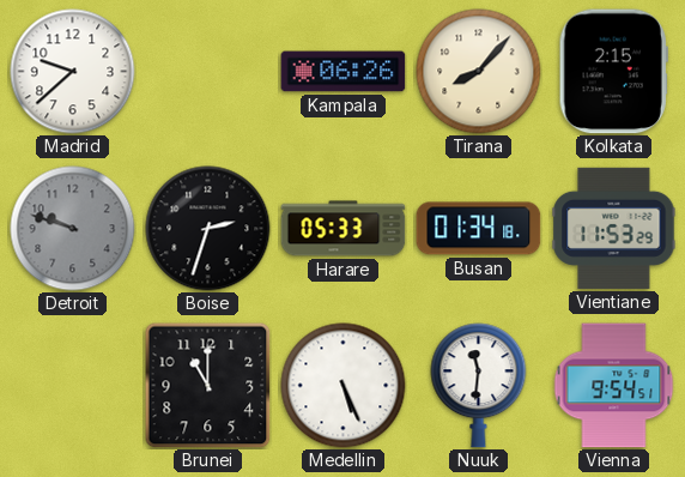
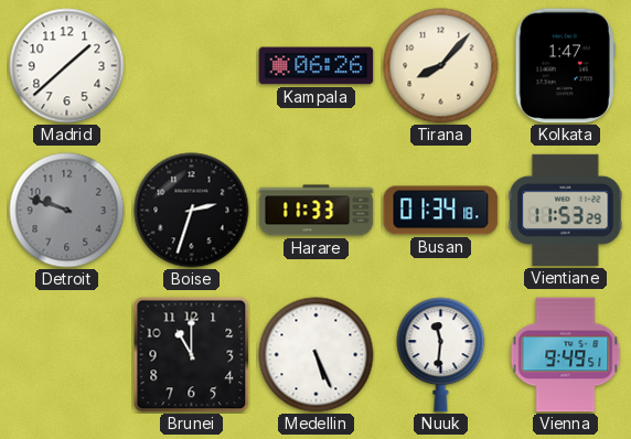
Madrid: 9:38 -> 1:38
Kolkata: 2:15 -> 1:47
Harare: 05:33 -> 11:33
Vienna: 9:54 -> 9:49
